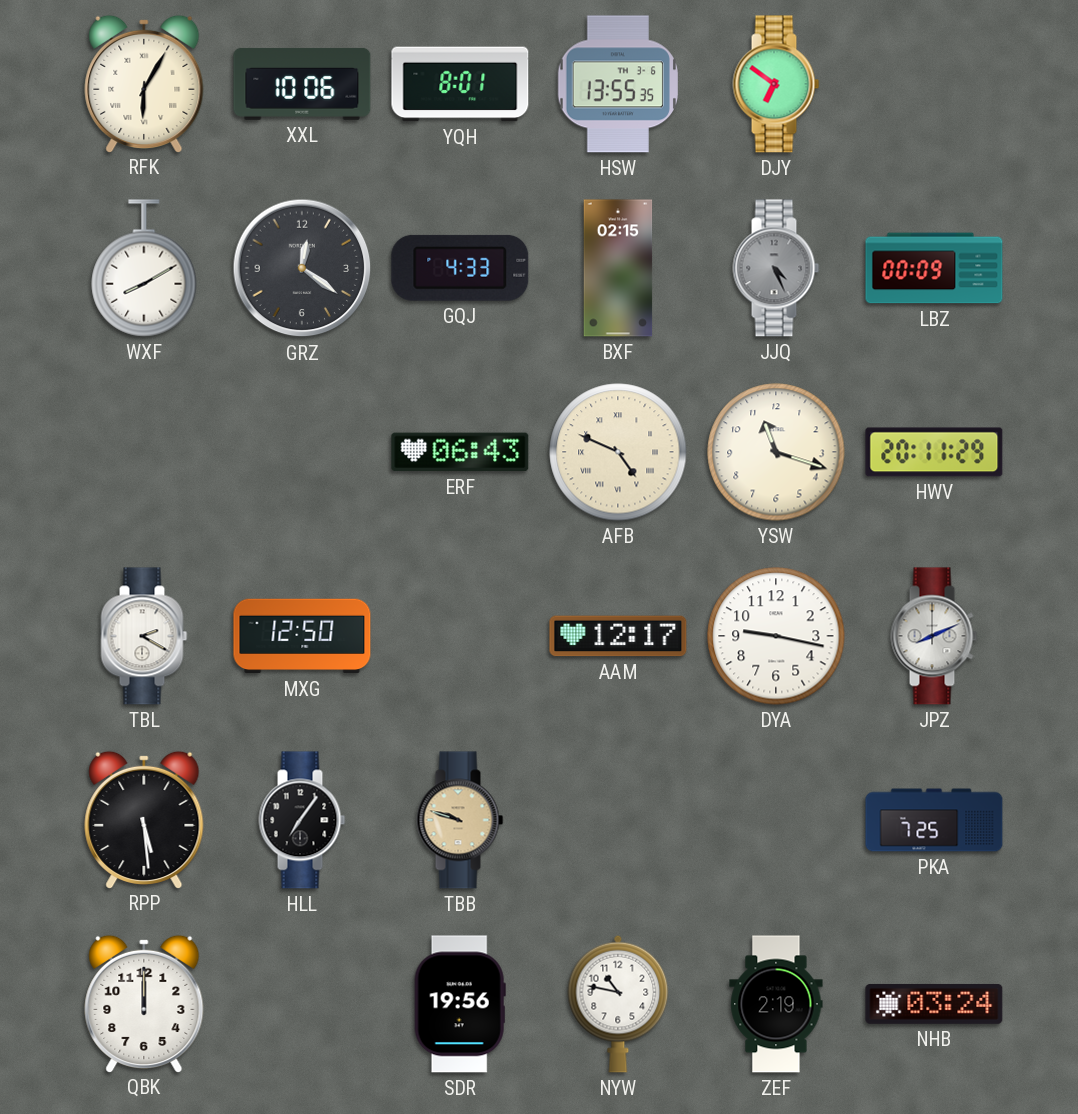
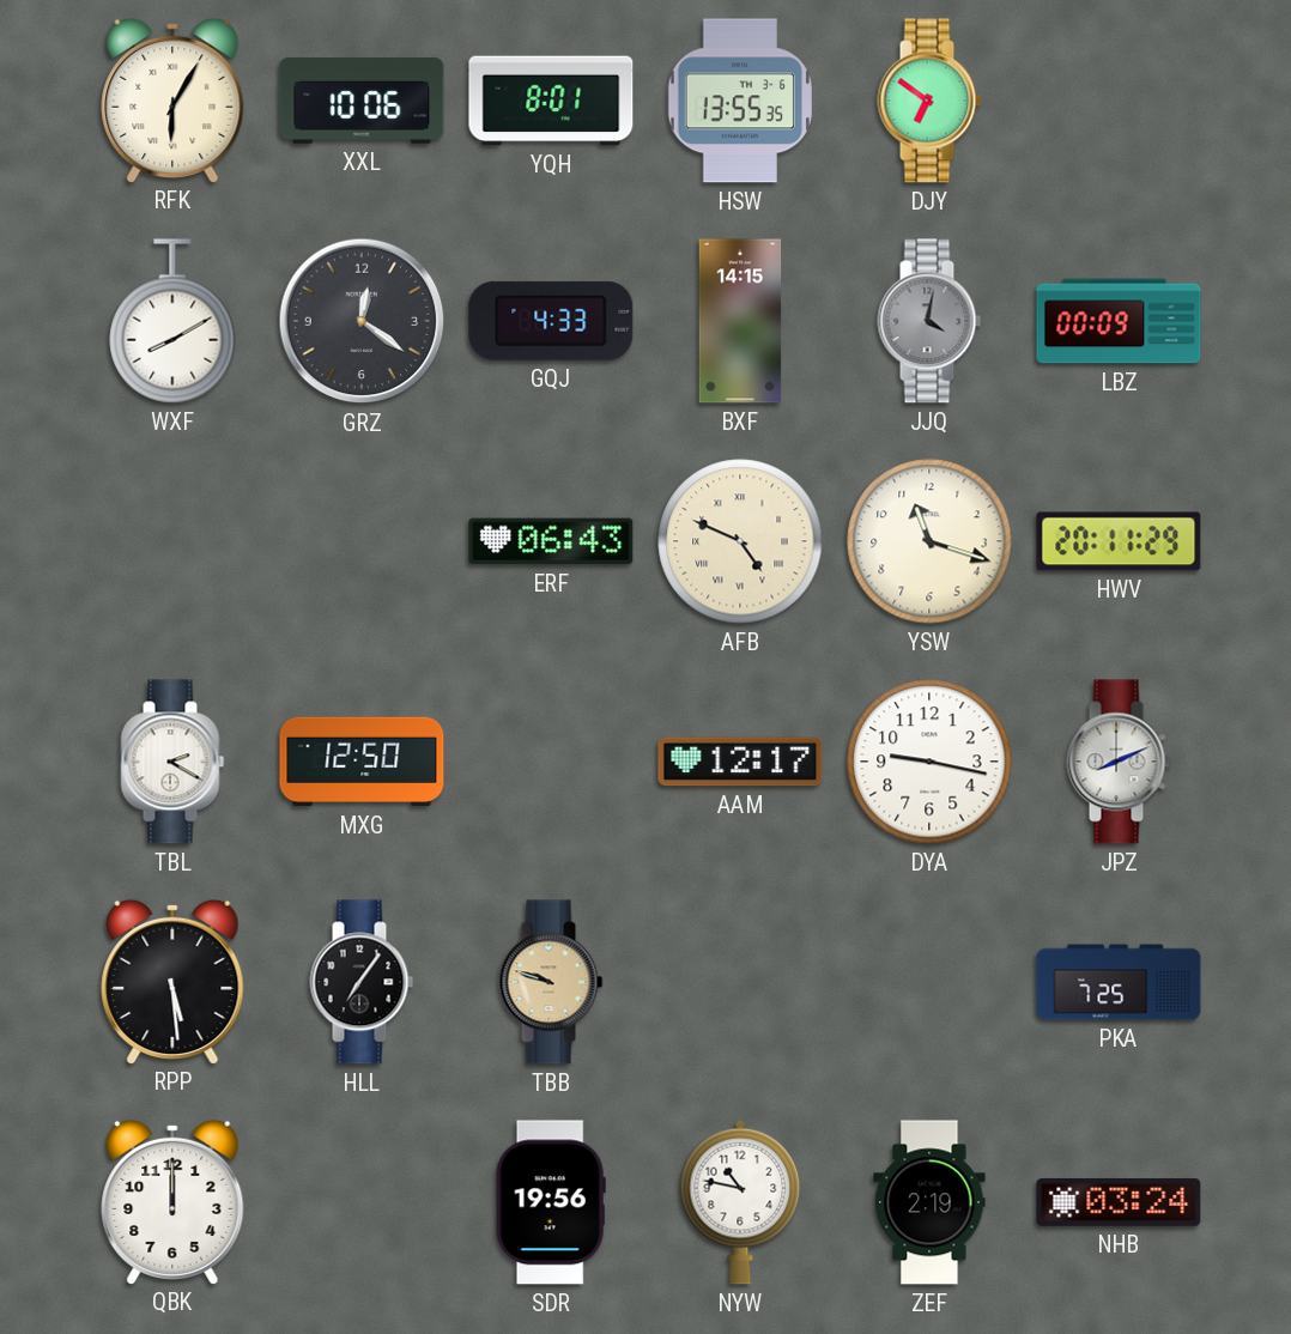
BXF: 02:15 -> 14:15
JJQ: 4:26 -> 4:02
